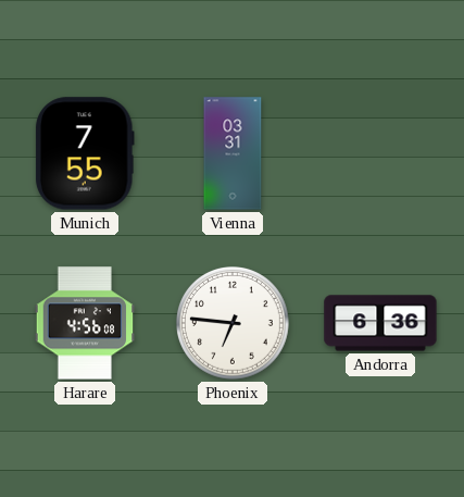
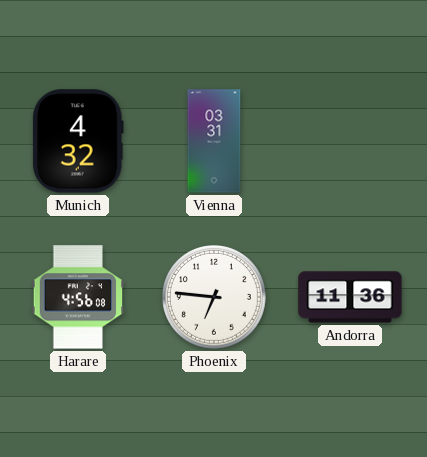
Munich: 7:55 -> 4:32
Andorra: 6:36 -> 11:36
